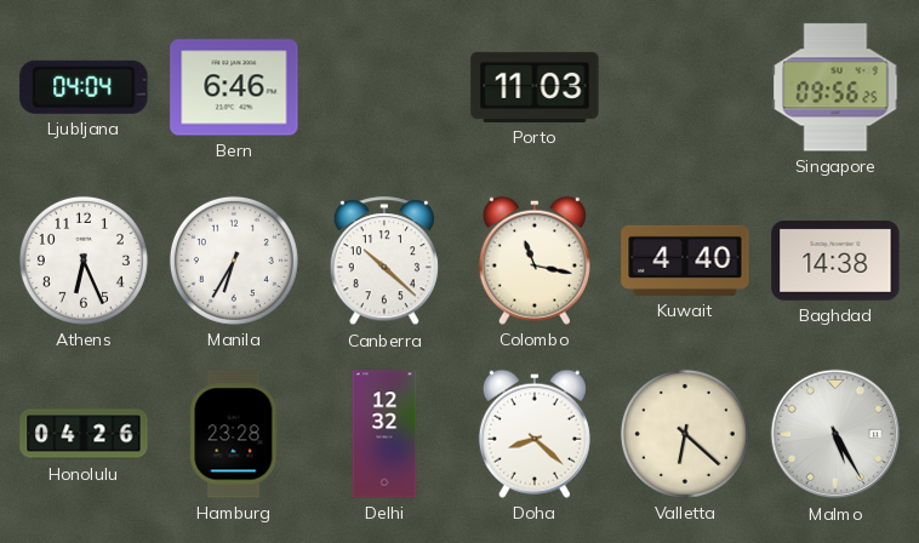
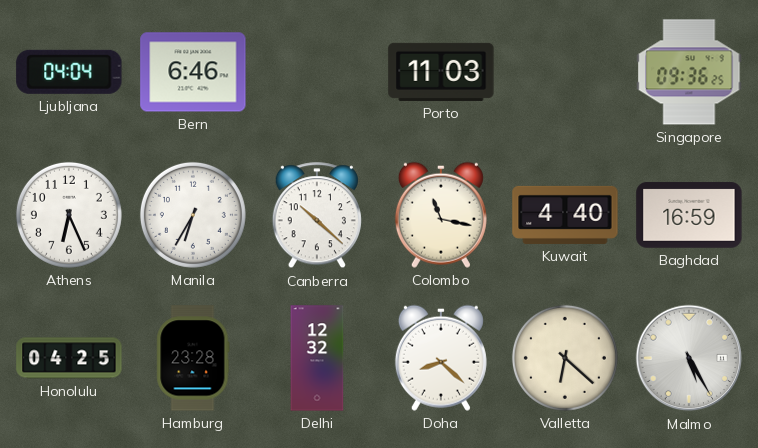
Singapore: 09:56 -> 09:36
Baghdad: 14:38 -> 16:59
Honolulu: 04:26 -> 04:25
